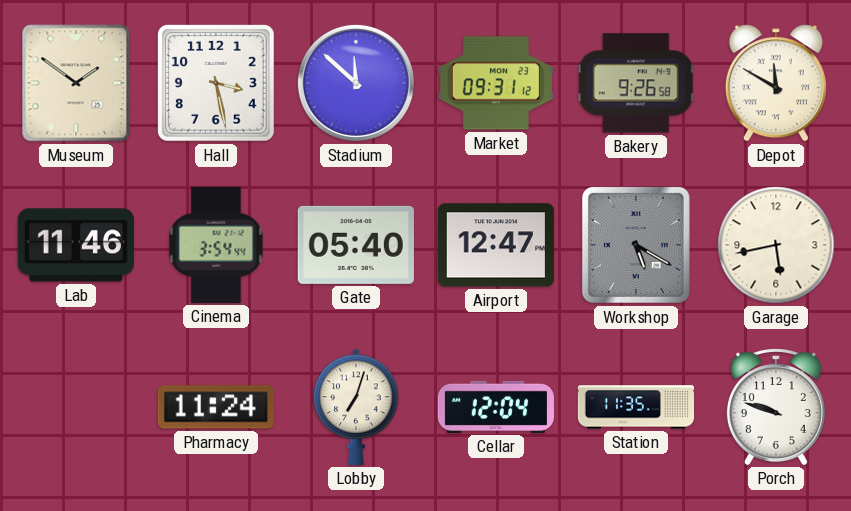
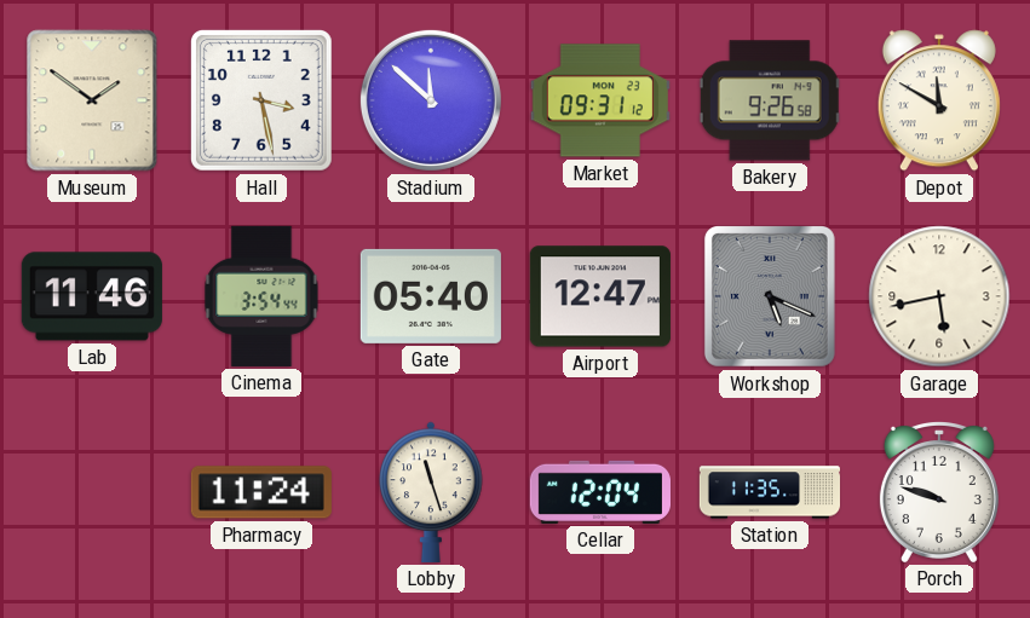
Workshop: 5:20 -> 5:19
Lobby: 7:03 -> 11:27
